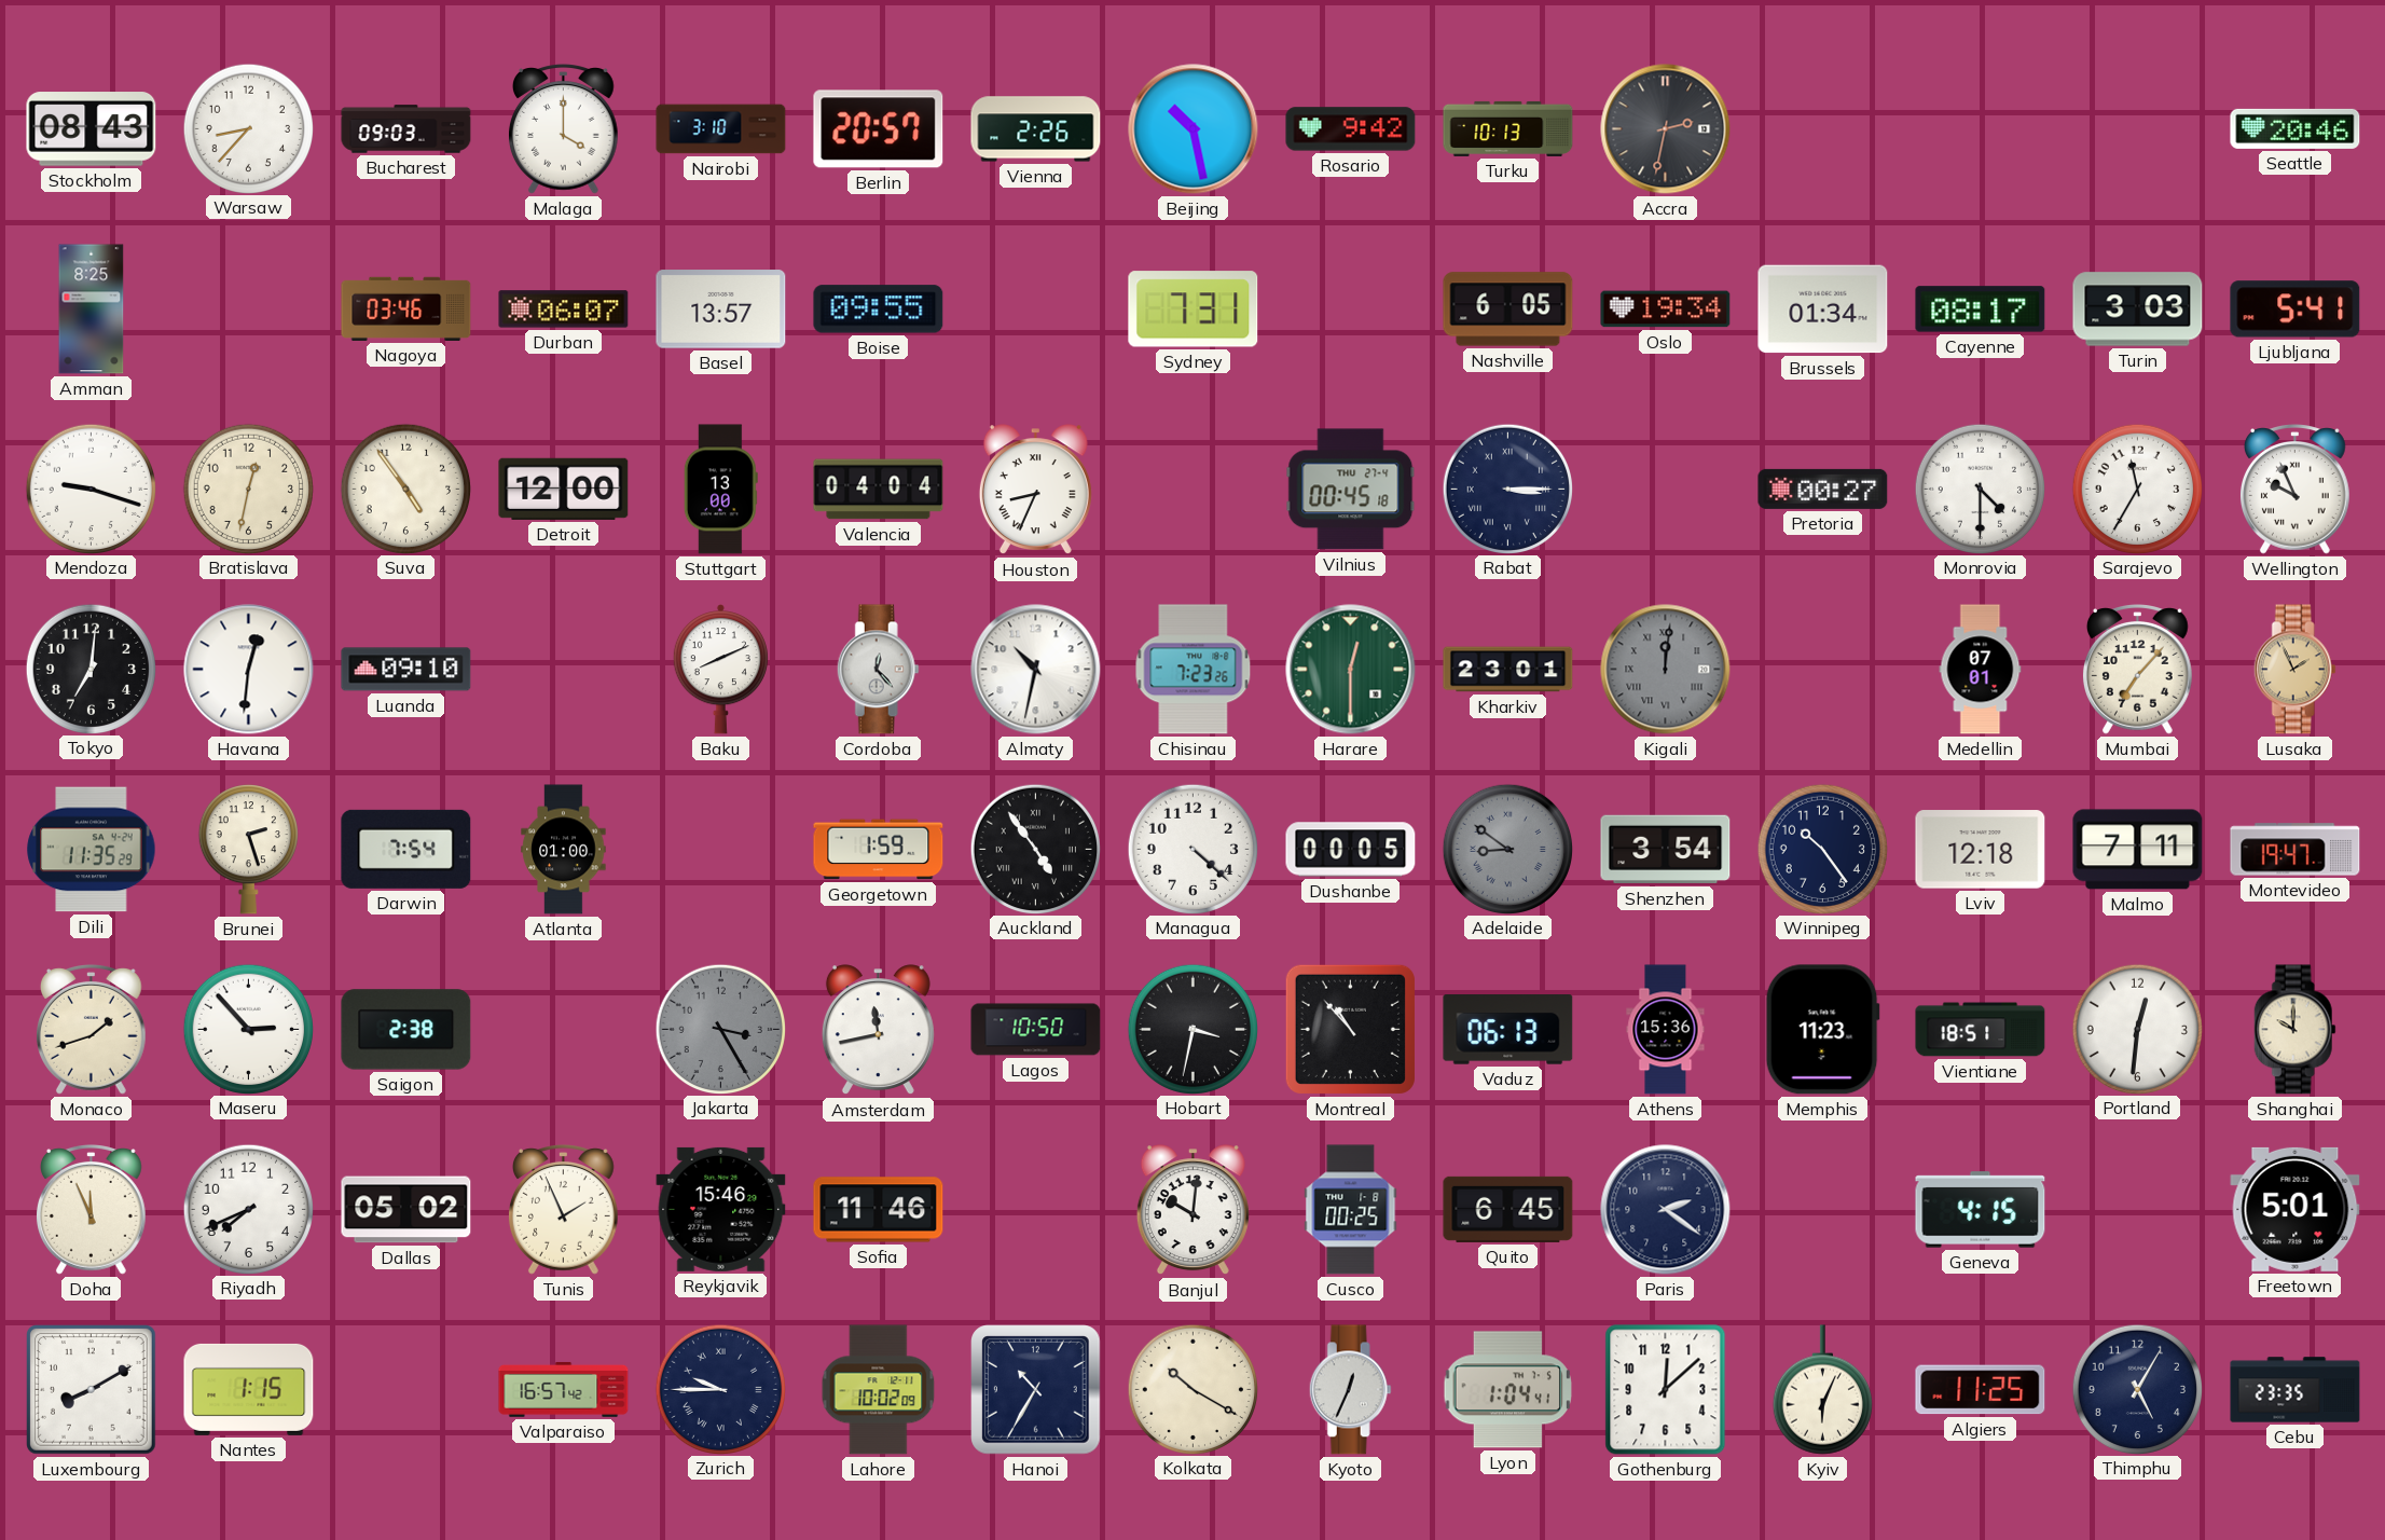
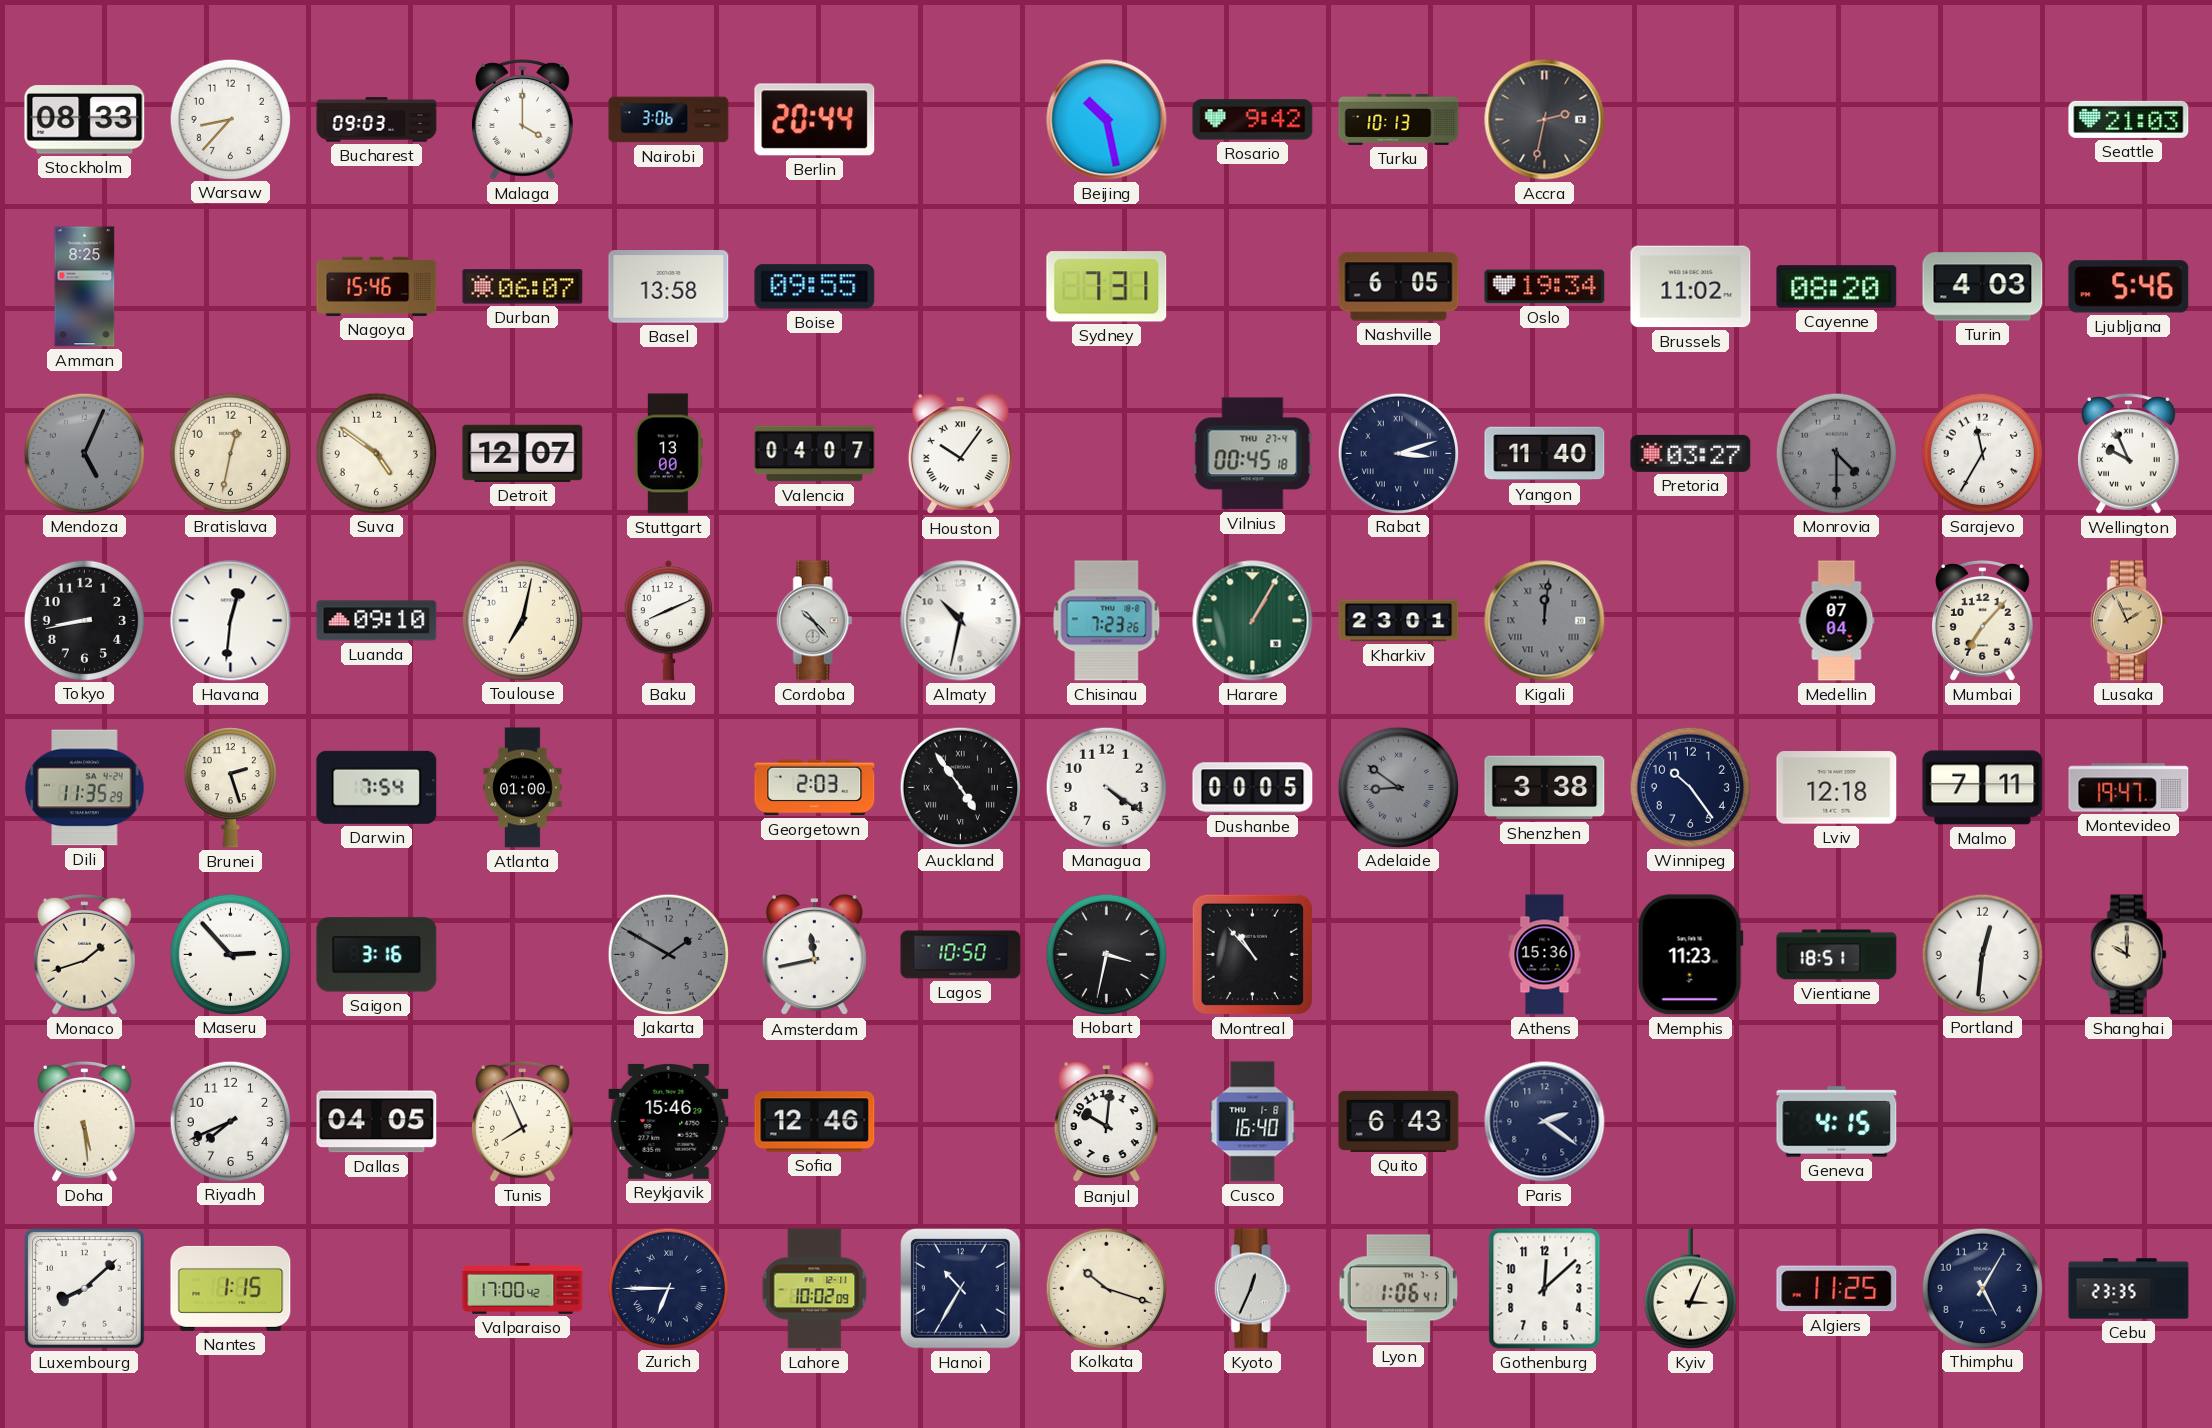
Stockholm: 08:43 -> 08:33
Nairobi: 3:10 -> 3:06
Berlin: 20:57 -> 20:44
Vienna: 2:26 -> none
Seattle: 20:46 -> 21:03
Nagoya: 03:46 -> 15:46
Basel: 13:57 -> 13:58
Brussels: 01:34 -> 11:02
Cayenne: 08:17 -> 08:20
Turin: 3:03 -> 4:03
Ljubljana: 5:41 -> 5:46
Mendoza: 9:18 -> 5:04
Mendoza dial: white -> grey
Suva: 4:54 -> 4:51
Detroit: 12:00 -> 12:07
Valencia: 04:04 -> 04:07
Houston: 8:34 -> 10:06
Rabat: 3:15 -> 3:12
Yangon: none -> 11:40
Pretoria: 00:27 -> 03:27
Monrovia dial: white -> grey
Tokyo: 7:01 -> 8:43
Toulouse: none -> 7:02
Cordoba: 12:23 -> 10:23
Harare: 12:30 -> 1:05
Medellin: 07:01 -> 07:04
Georgetown: 1:59 -> 2:03
Managua: 4:22 -> 4:21
Shenzhen: 3:54 -> 3:38
Saigon: 2:38 -> 3:16
Jakarta: 3:25 -> 1:50
Vaduz: 06:13 -> none
Doha: 11:56 -> 5:29
Dallas: 05:02 -> 04:05
Tunis: 1:56 -> 7:56
Sofia: 11:46 -> 12:46
Cusco: 00:25 -> 16:40
Quito: 6:45 -> 6:43
Freetown: 5:01 -> none
Luxembourg: 8:10 -> 8:08
Valparaiso: 16:57 -> 17:00
Zurich: 9:45 -> 6:45
Kolkata: 10:20 -> 10:18
Lyon: 1:04 -> 1:06
Kyiv: 6:04 -> 3:04
